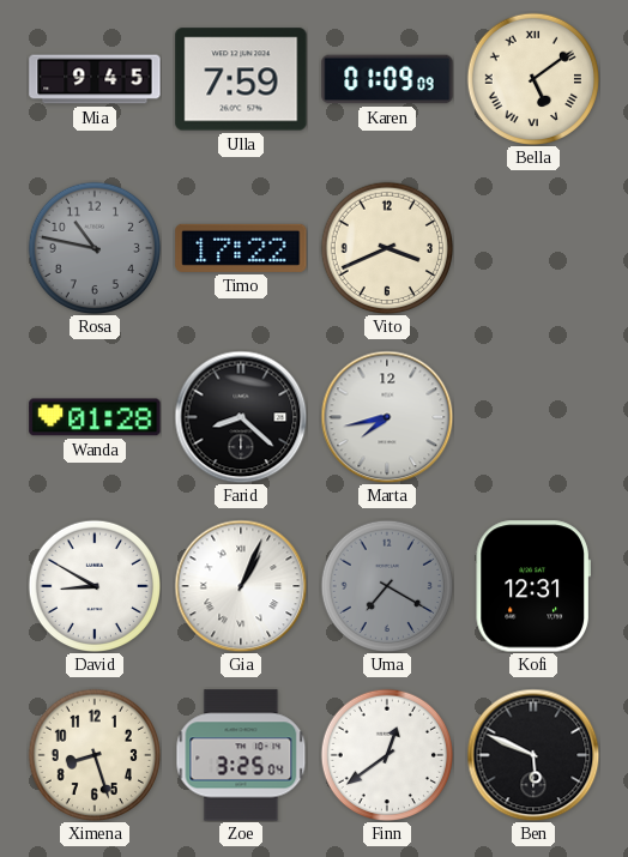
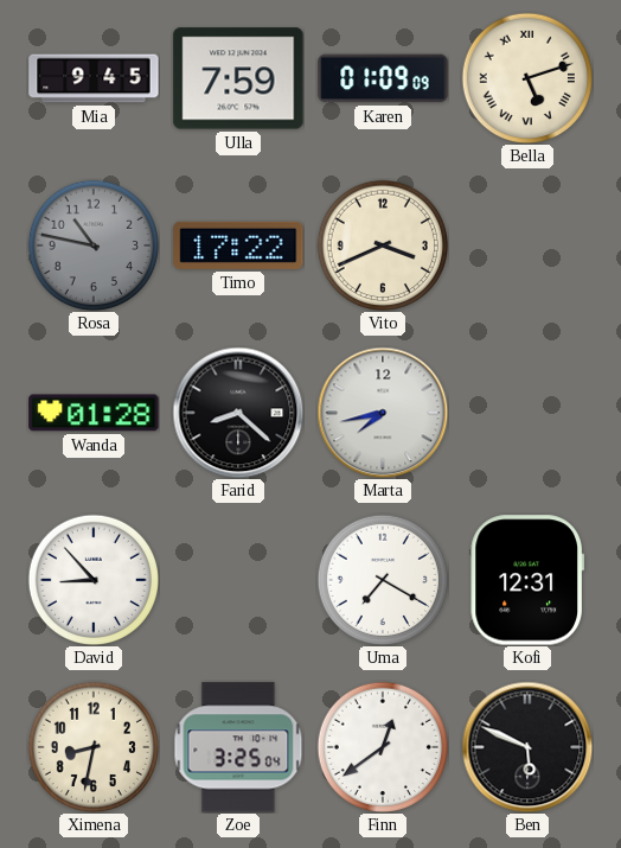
Bella: 5:09 -> 5:12
David: 8:50 -> 8:53
Gia: 1:04 -> none
Uma dial: grey -> white
Ximena: 8:27 -> 8:32
